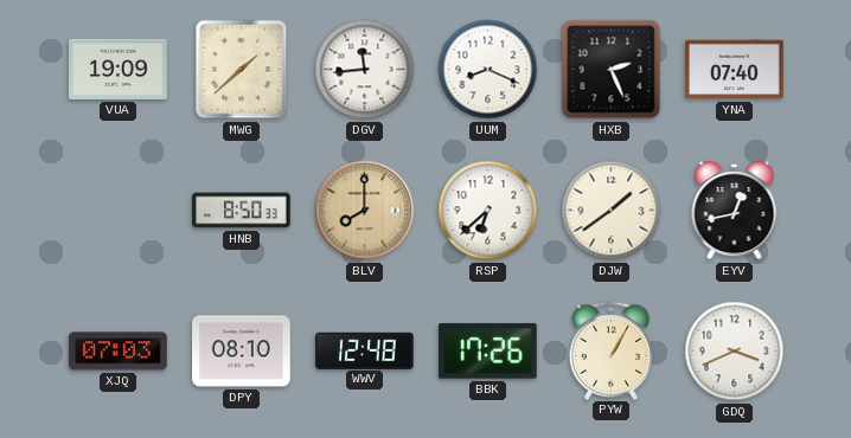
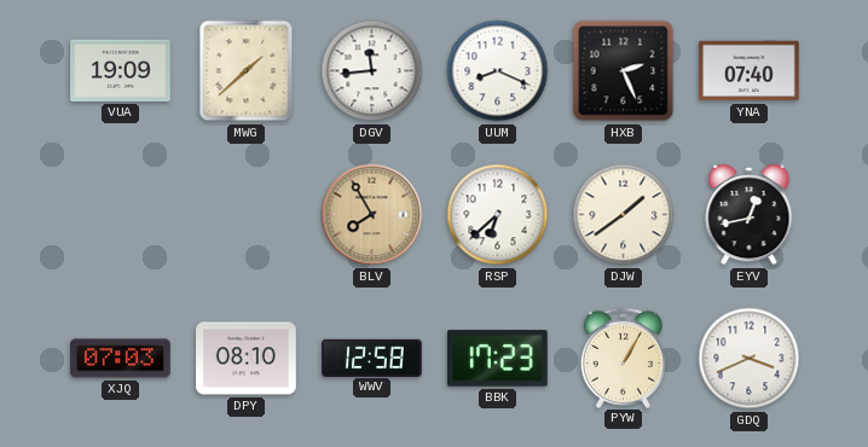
HNB: 8:50 -> none
BLV: 8:00 -> 7:55
WWV: 12:48 -> 12:58
BBK: 17:26 -> 17:23
